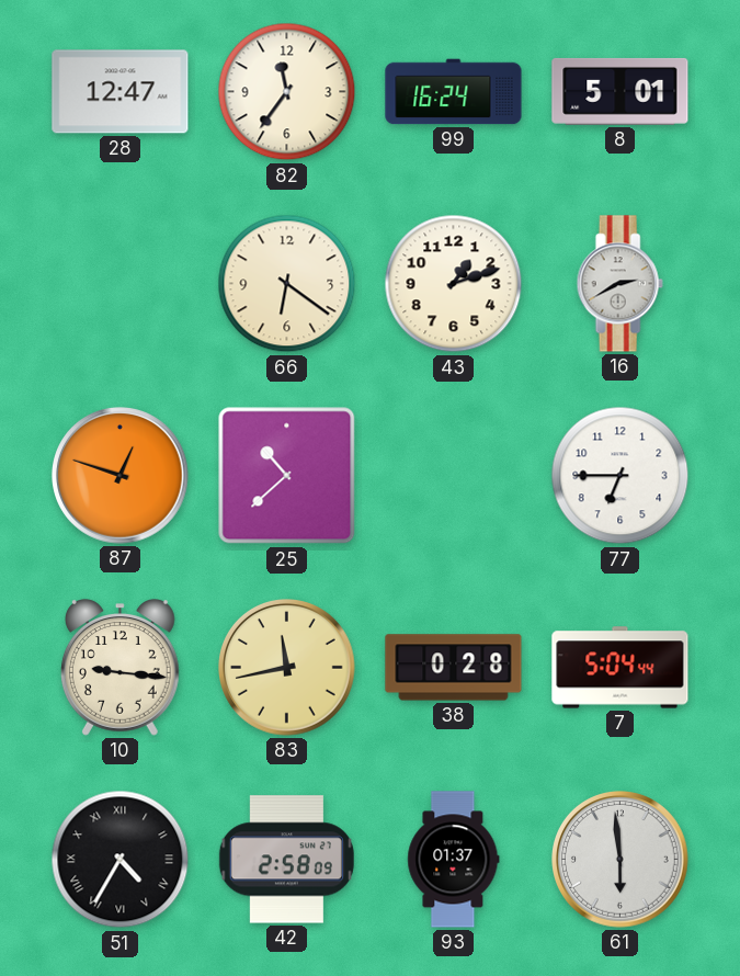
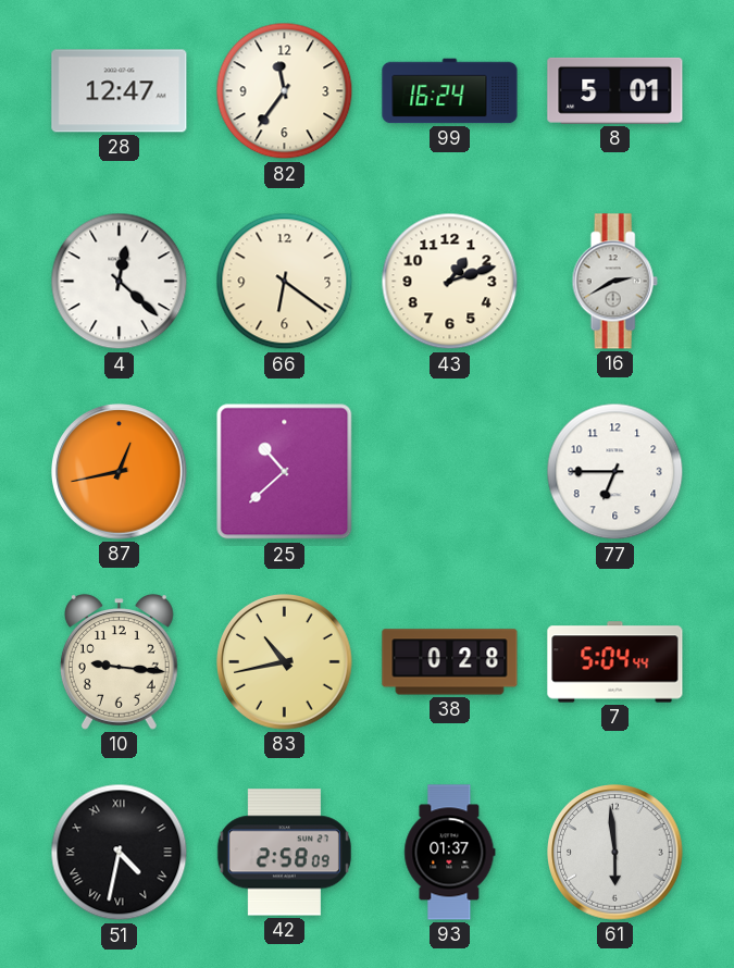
4: none -> 12:22
87: 12:48 -> 12:43
83: 11:43 -> 10:43
51: 4:35 -> 4:32
